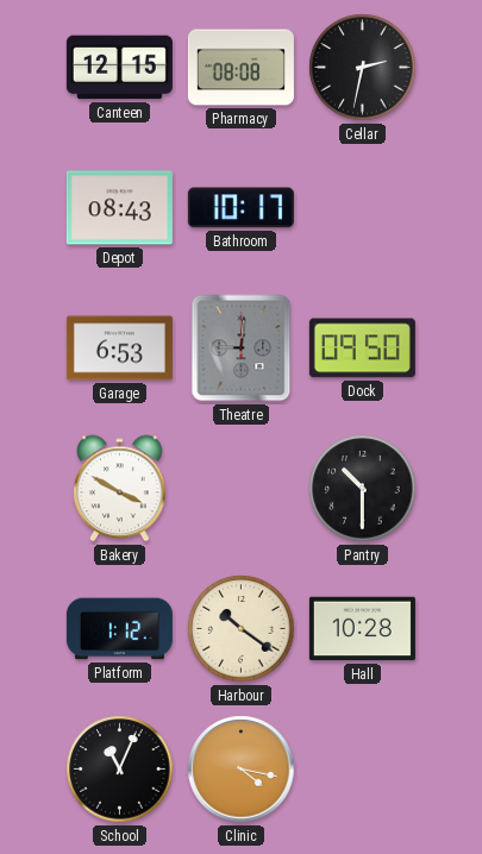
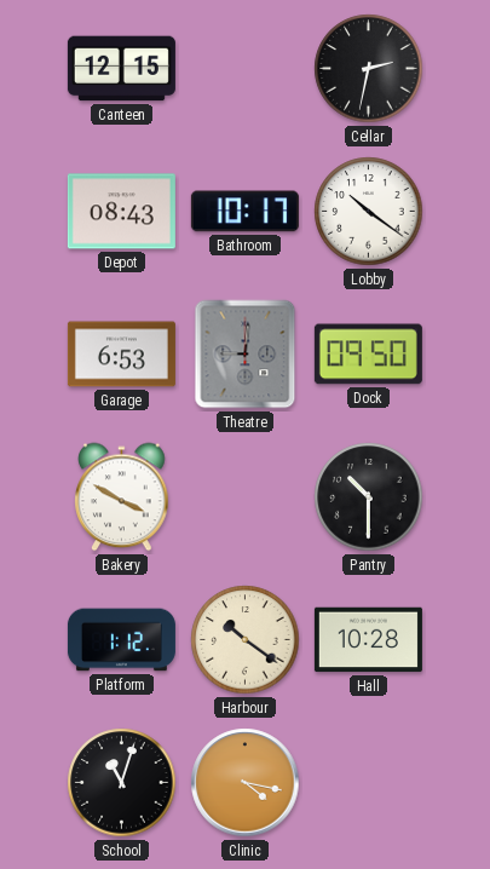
Pharmacy: 08:08 -> none
Lobby: none -> 10:21
School: 11:04 -> 11:03
